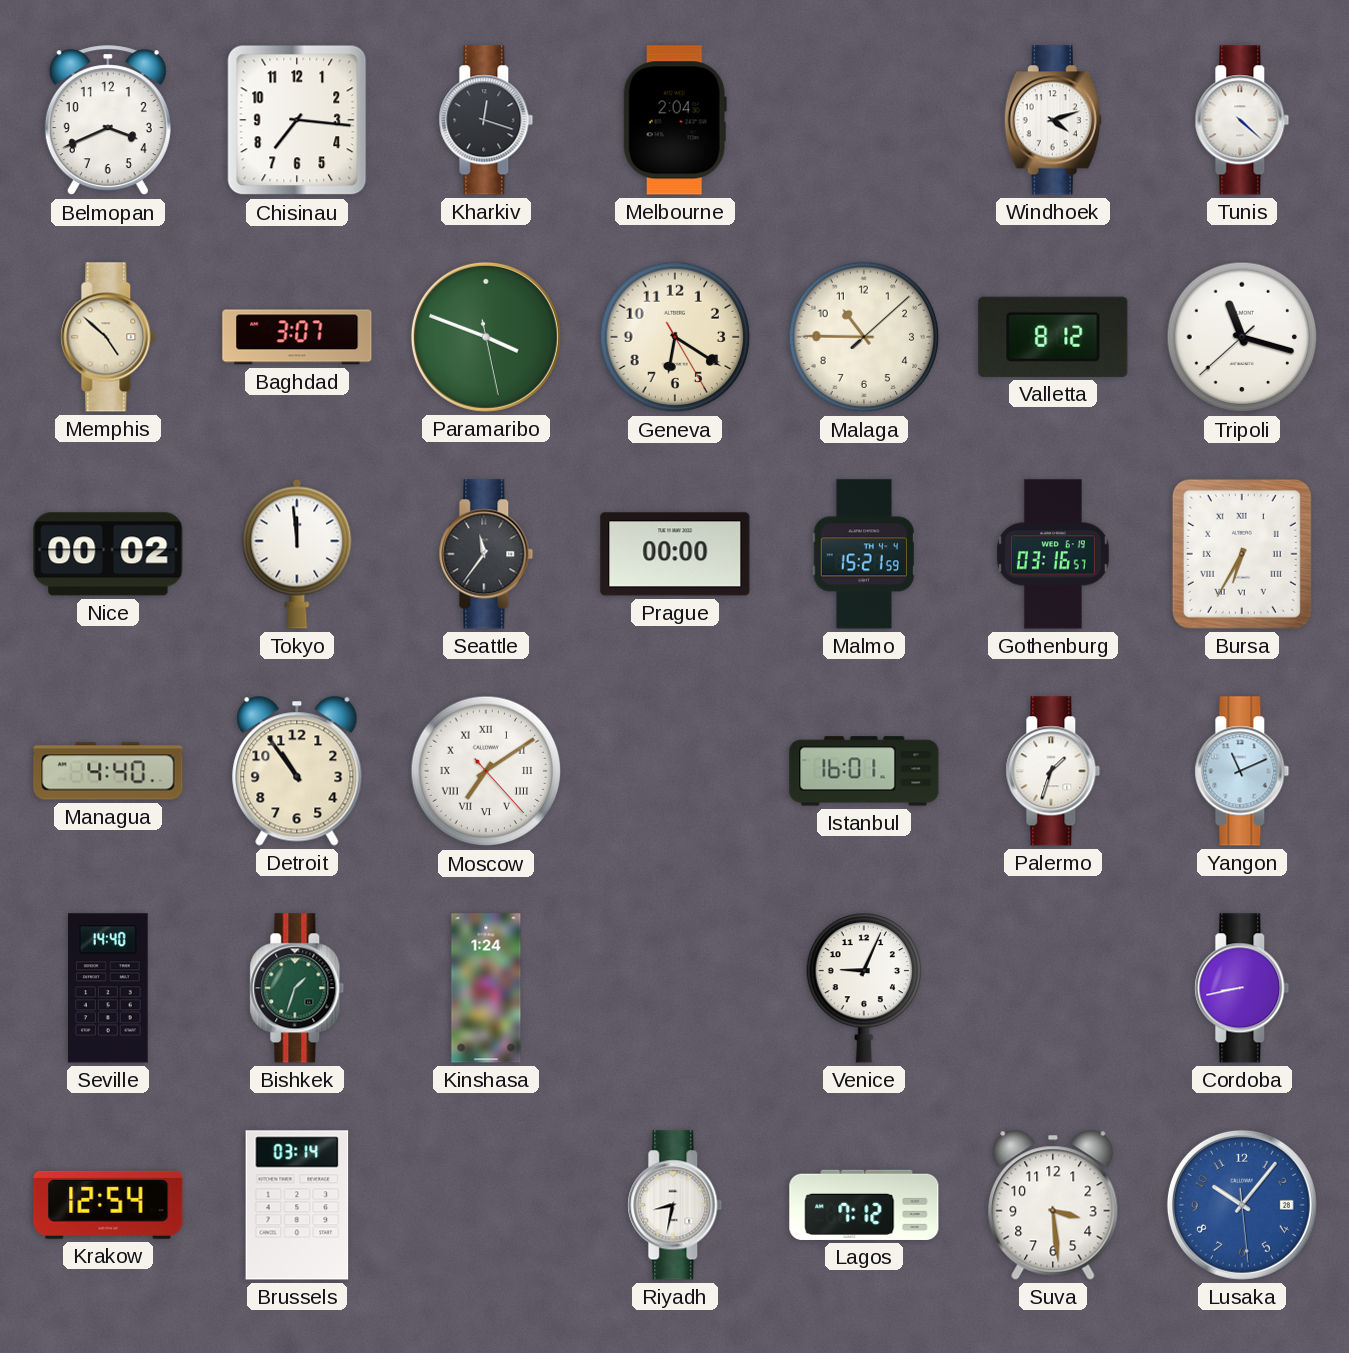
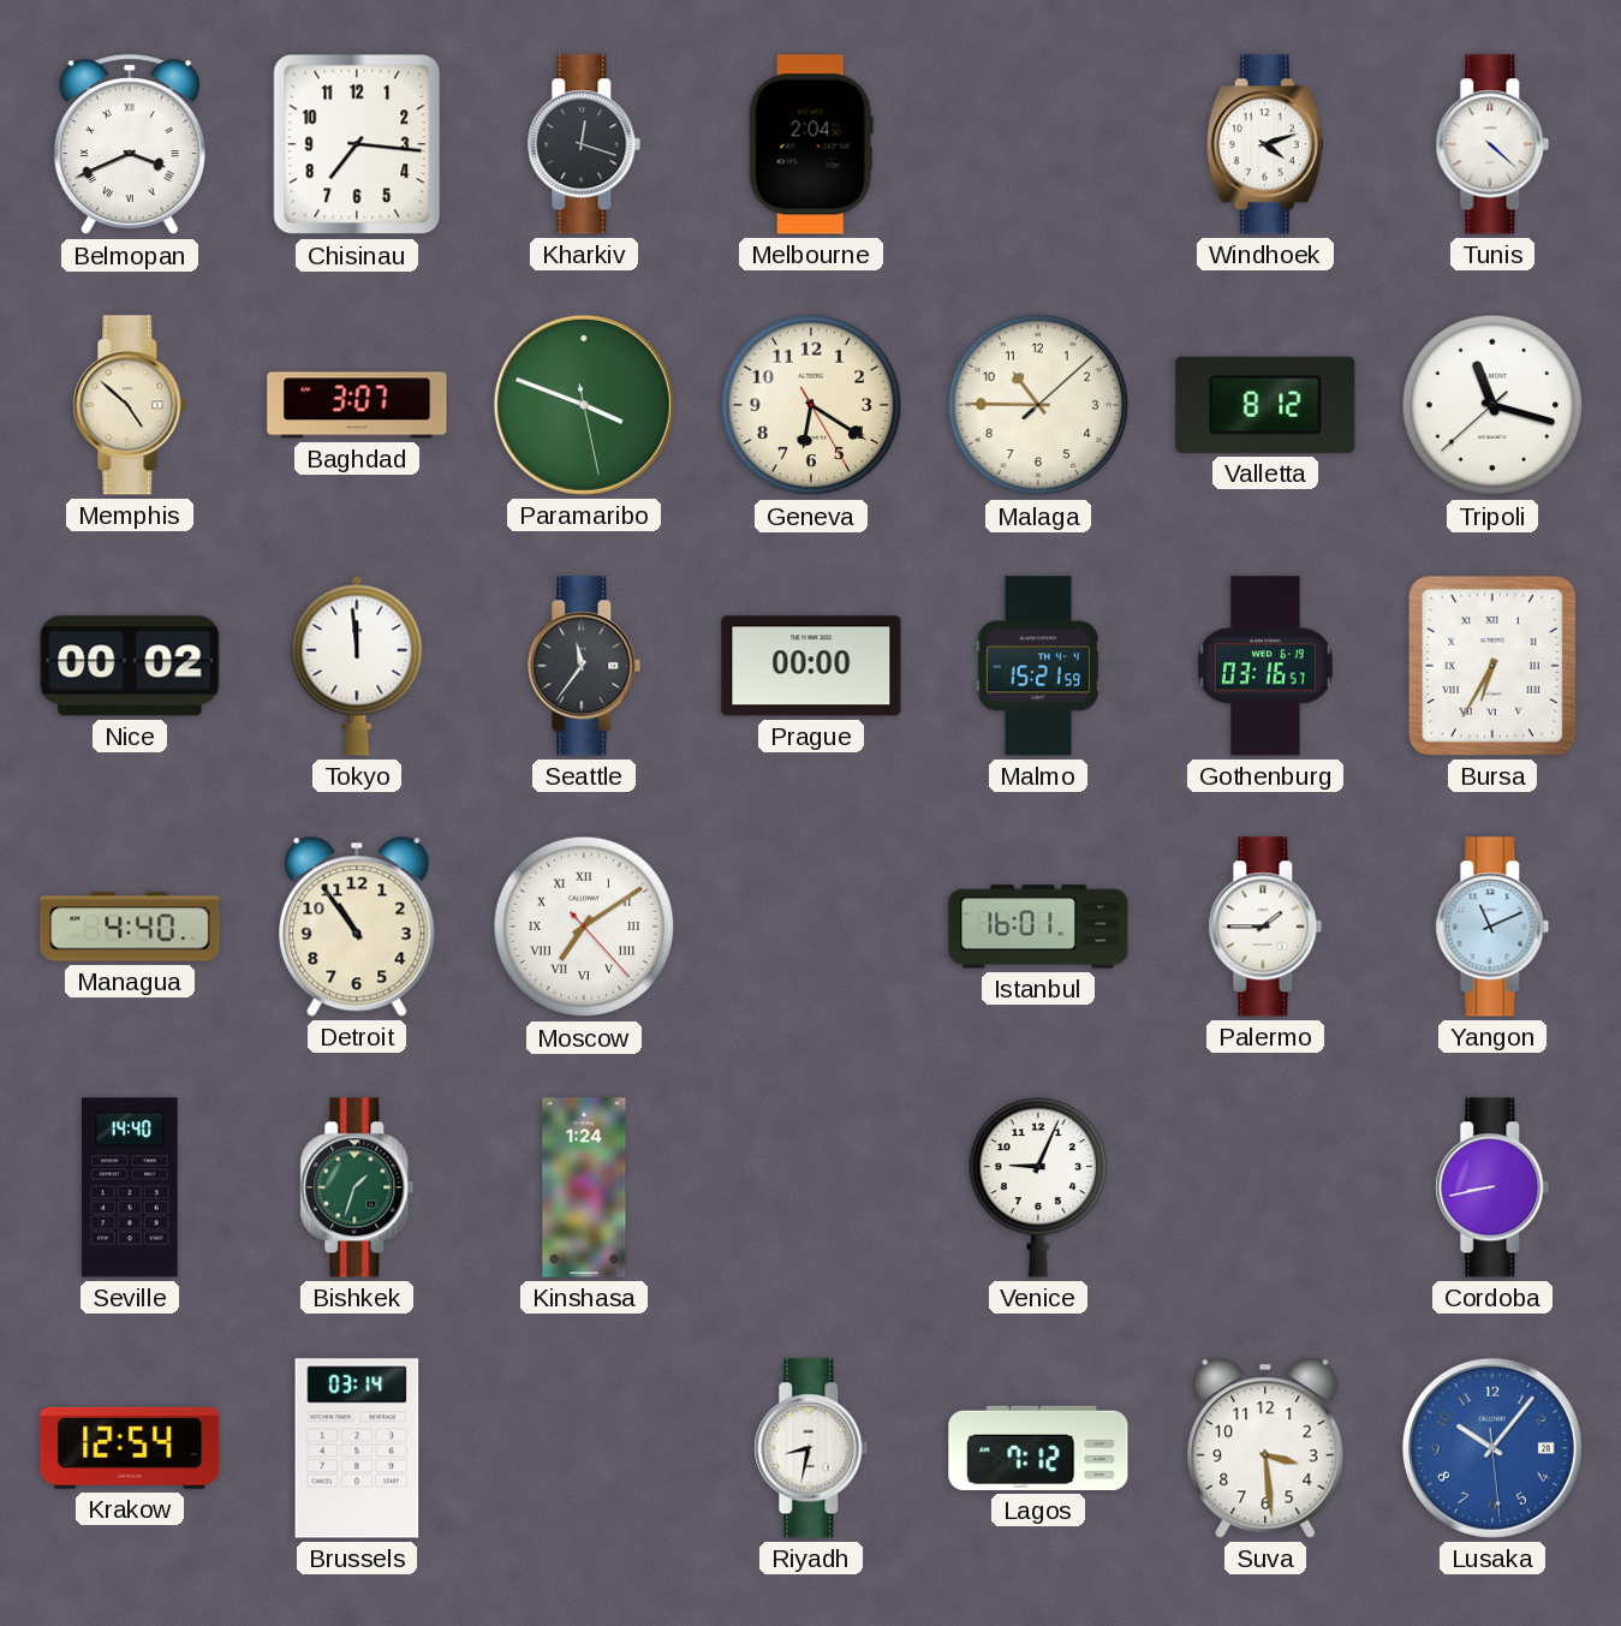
Belmopan numerals: Arabic -> Roman
Palermo: 1:33 -> 1:45
